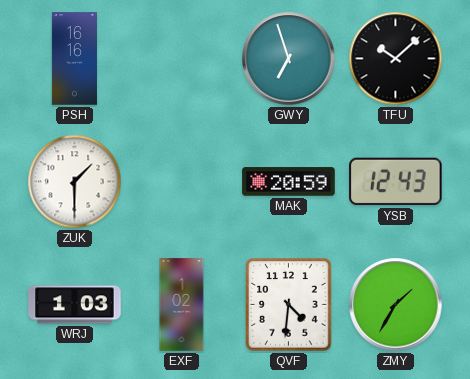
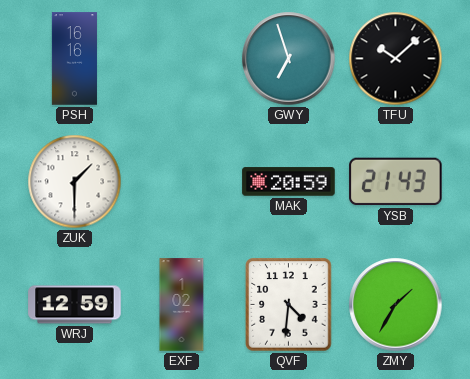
YSB: 12:43 -> 21:43
WRJ: 1:03 -> 12:59
